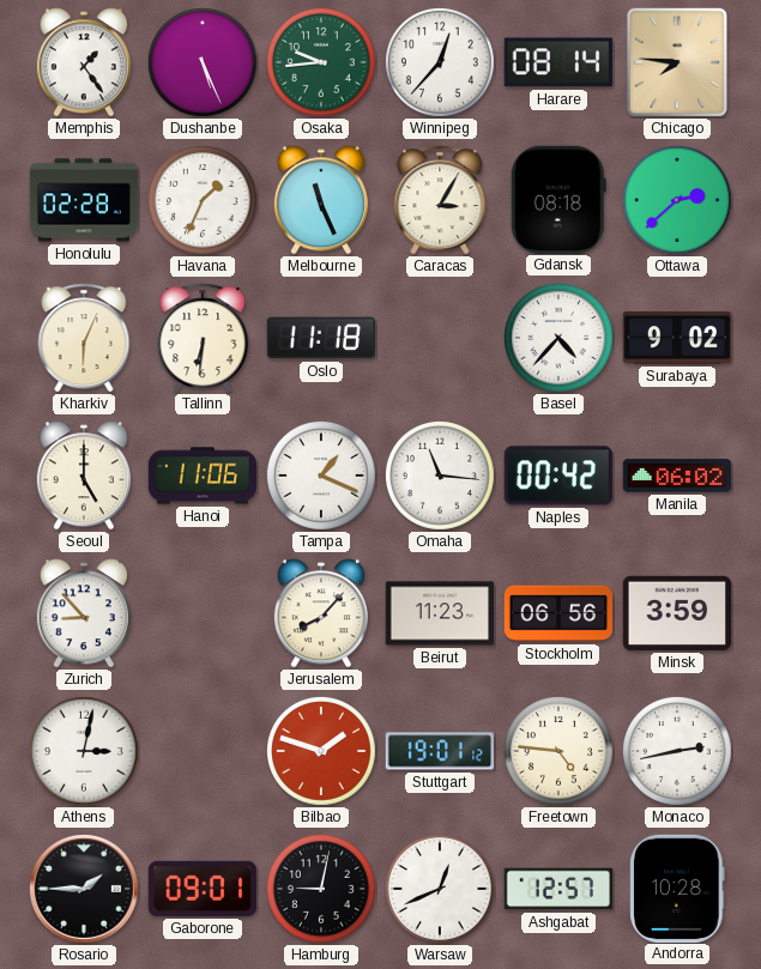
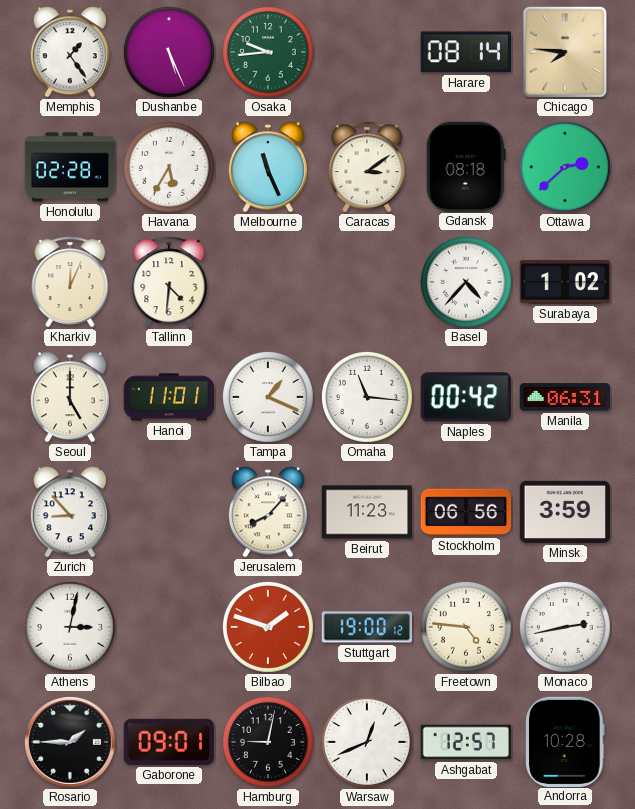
Winnipeg: 12:37 -> none
Havana: 1:34 -> 5:35
Caracas: 3:05 -> 3:09
Kharkiv: 6:04 -> 12:04
Tallinn: 6:31 -> 4:31
Oslo: 11:18 -> none
Surabaya: 9:02 -> 1:02
Hanoi: 11:06 -> 11:01
Manila: 06:02 -> 06:31
Stuttgart: 19:01 -> 19:00
